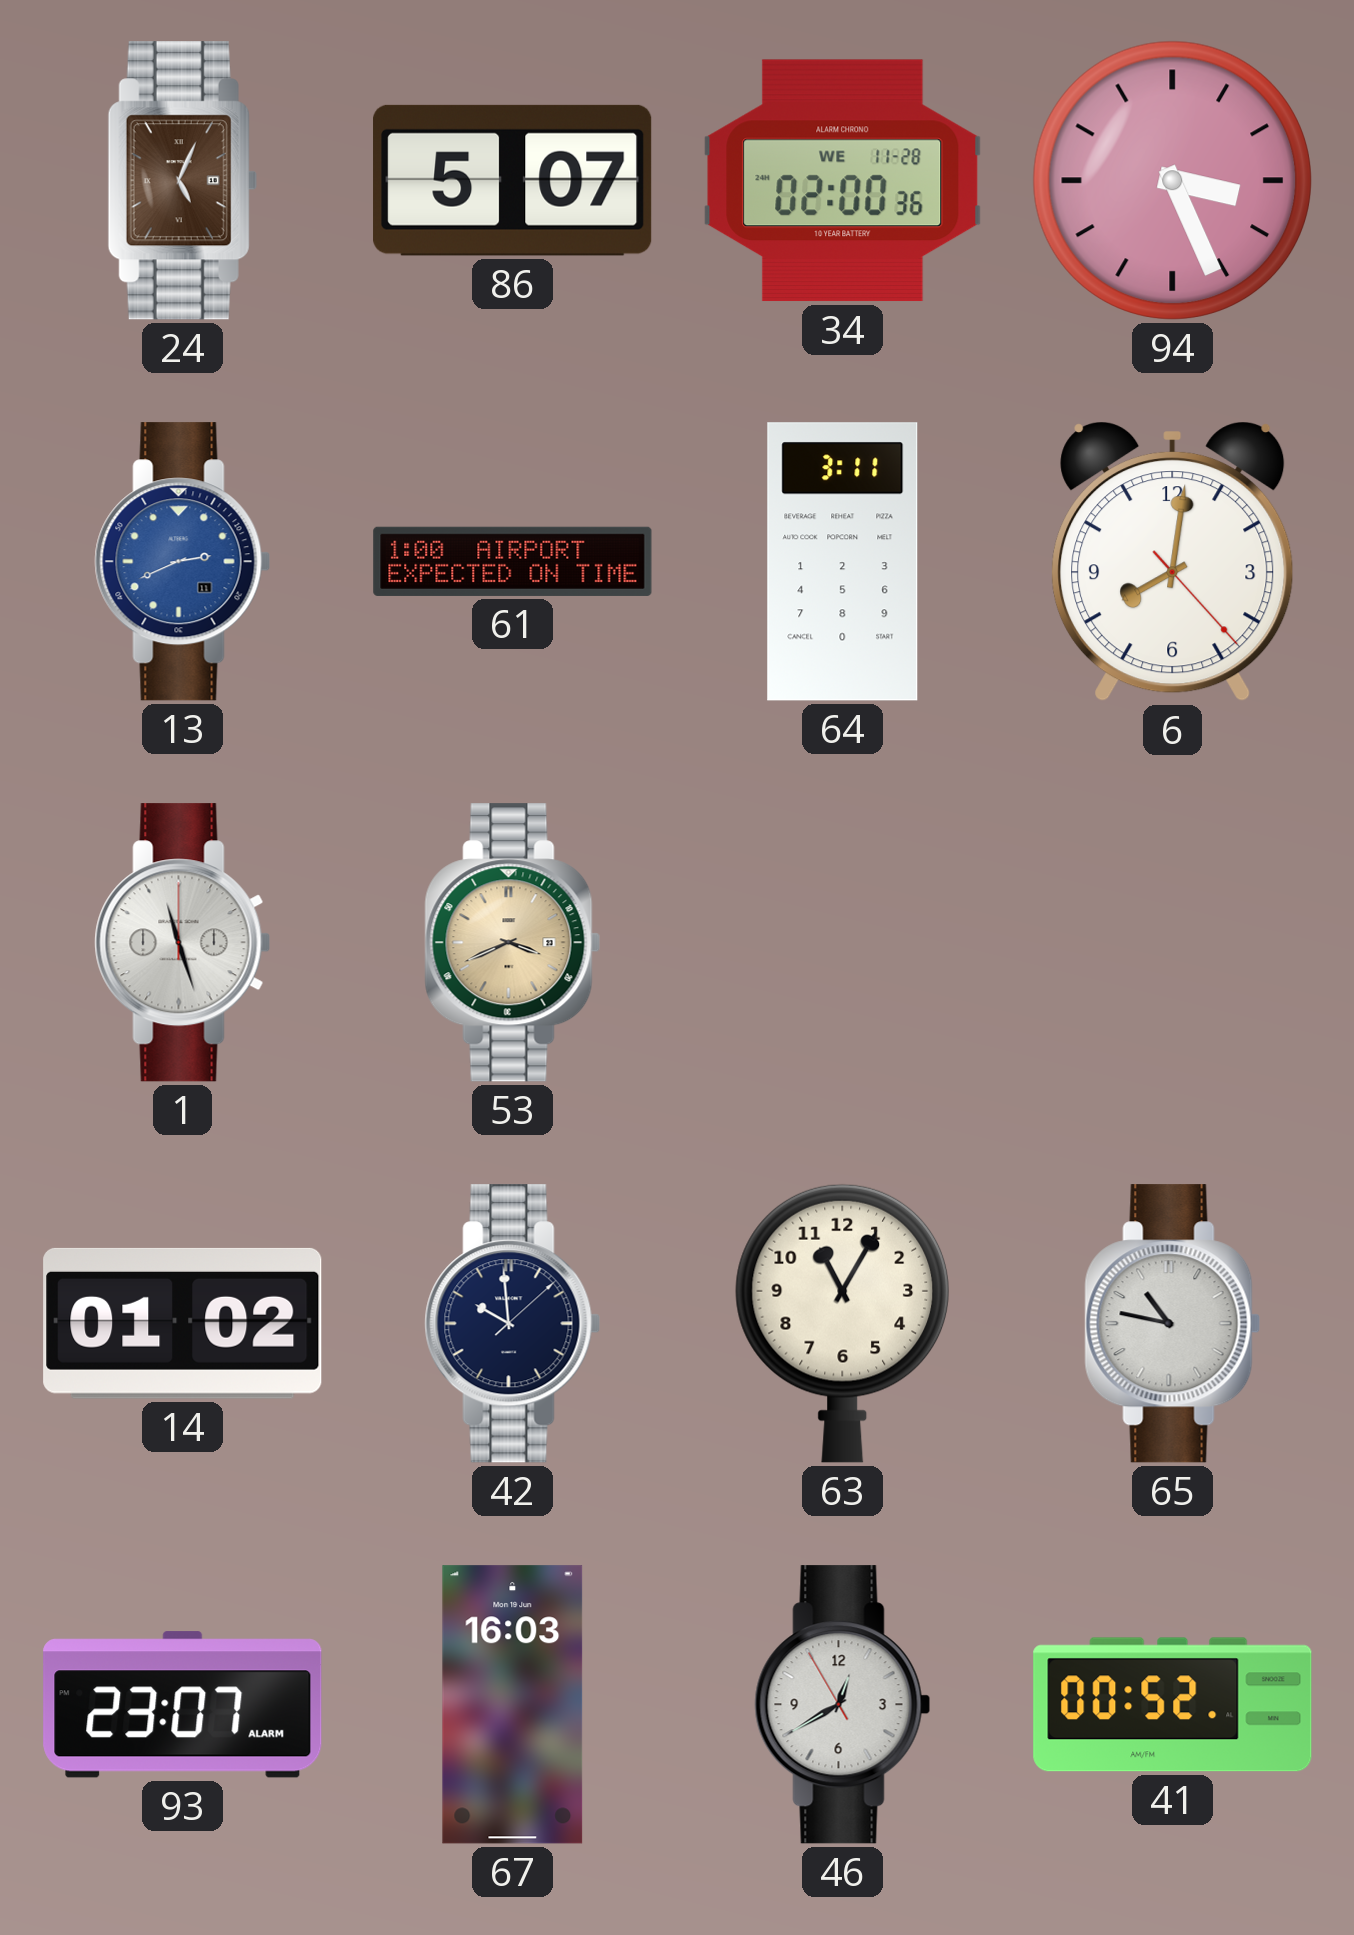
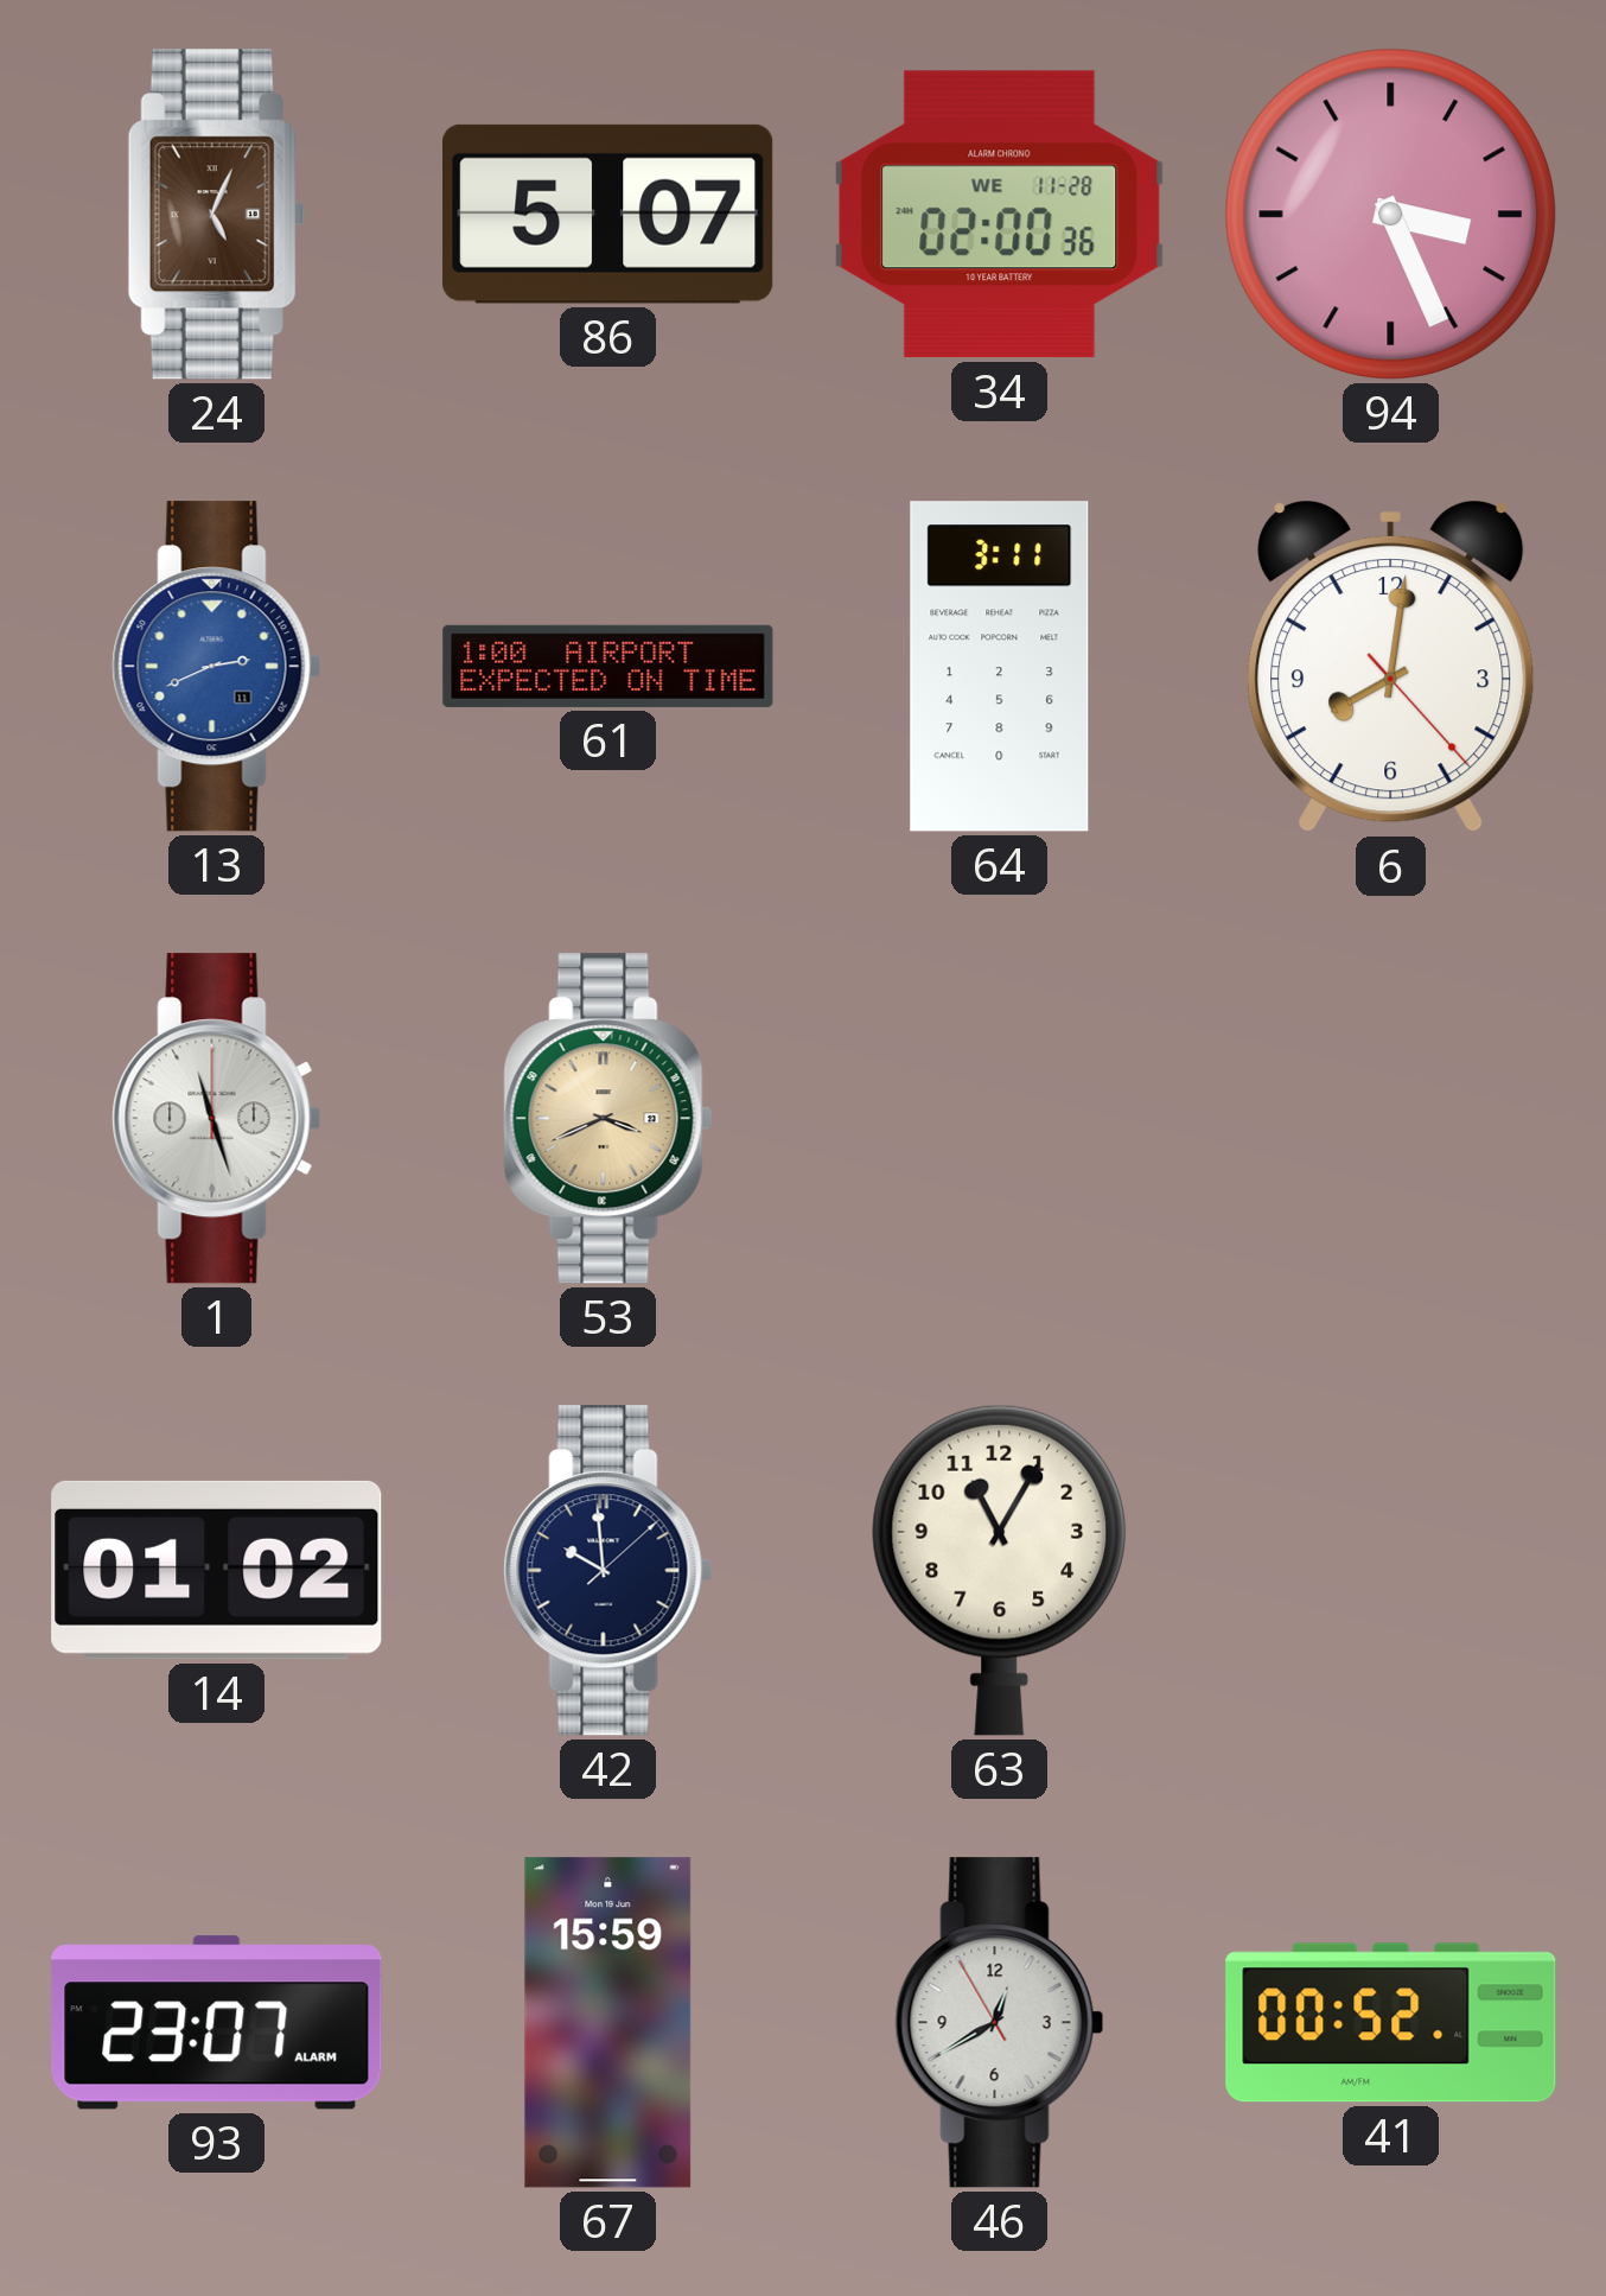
65: 10:47 -> none
67: 16:03 -> 15:59
